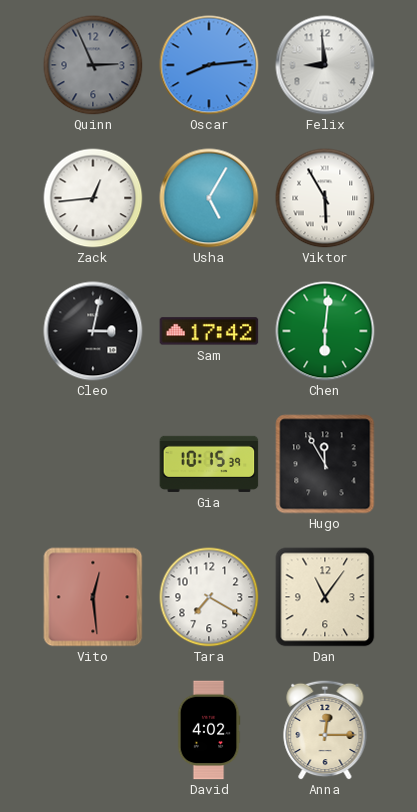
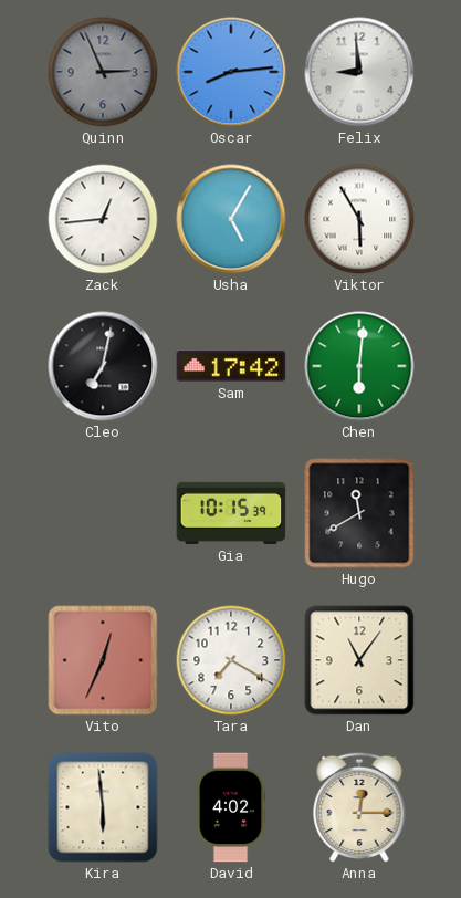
Cleo: 3:02 -> 7:02
Hugo: 11:55 -> 11:40
Vito: 12:29 -> 12:34
Kira: none -> 5:59
